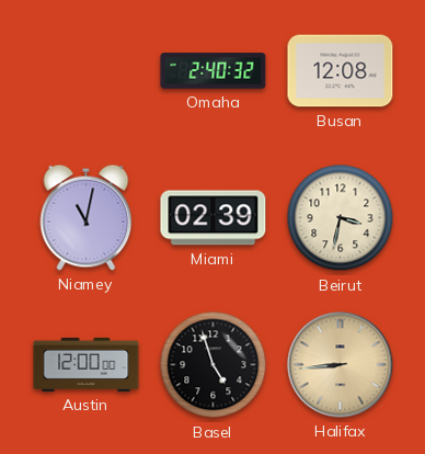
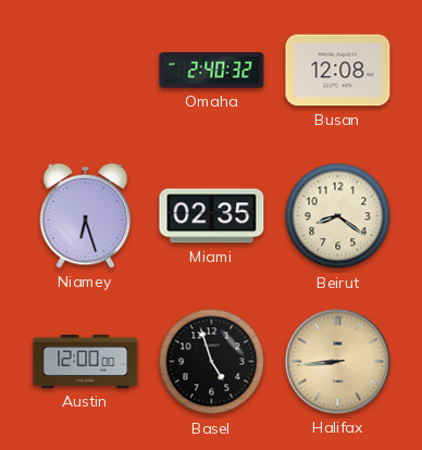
Niamey: 11:02 -> 6:27
Miami: 02:39 -> 02:35
Beirut: 3:32 -> 8:21
